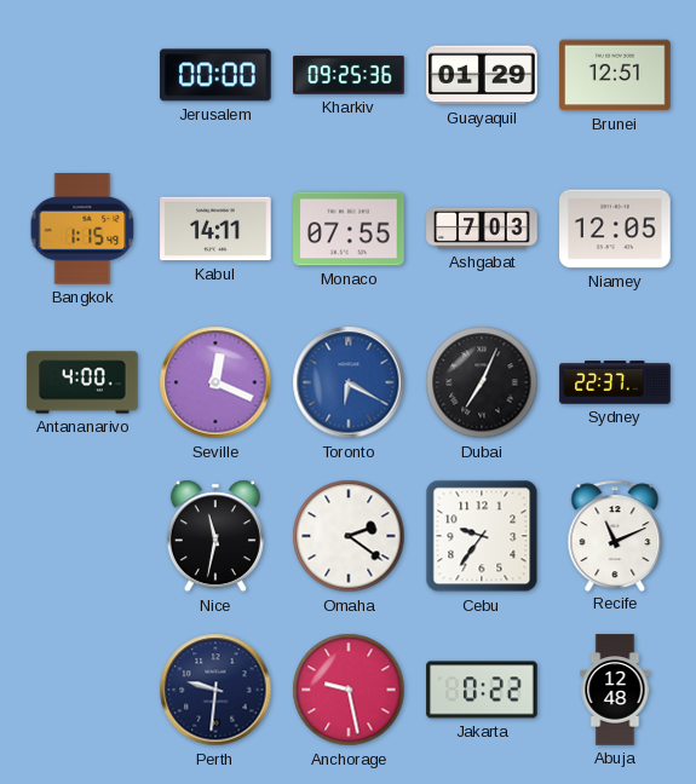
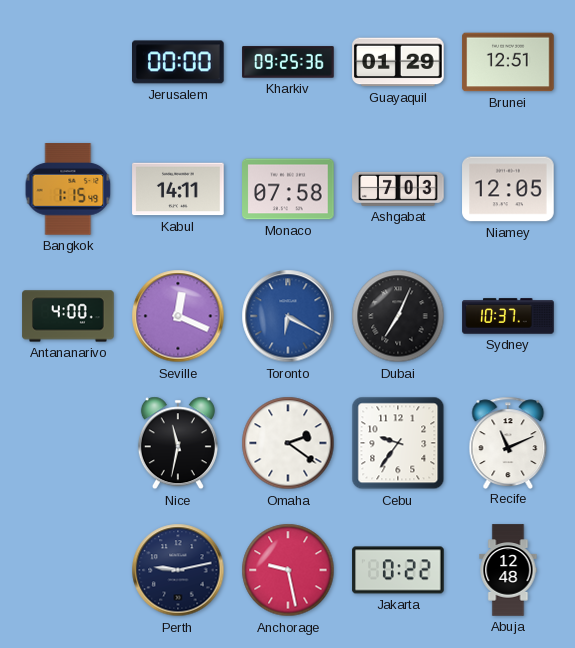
Monaco: 07:55 -> 07:58
Sydney: 22:37 -> 10:37
Perth: 9:31 -> 9:13
